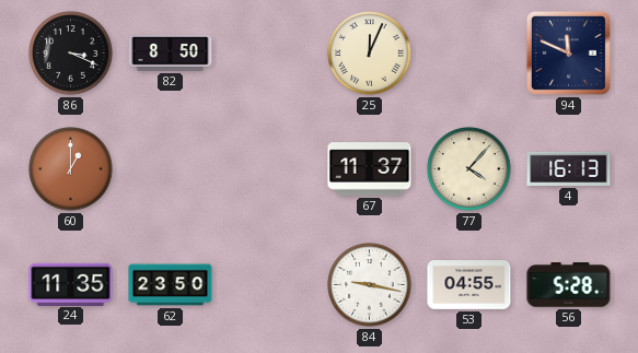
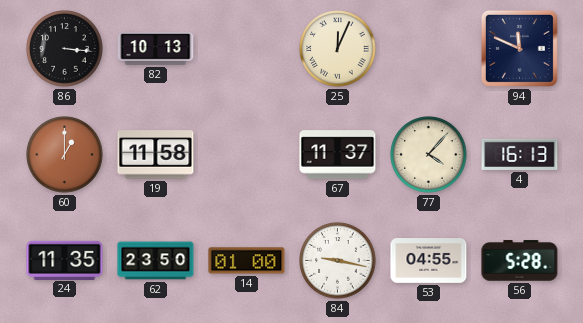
86: 3:19 -> 3:16
82: 8:50 -> 10:13
19: none -> 11:58
14: none -> 01:00
